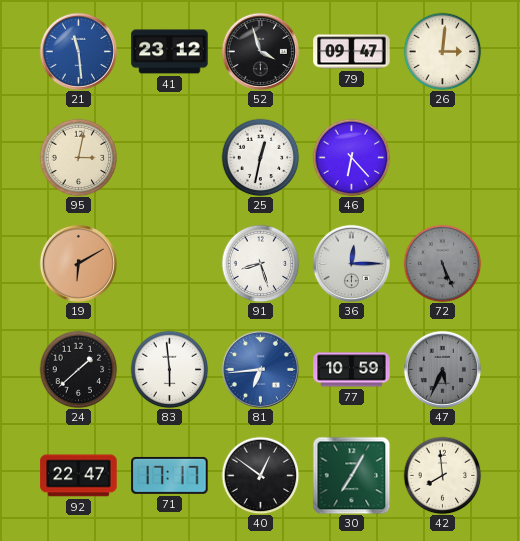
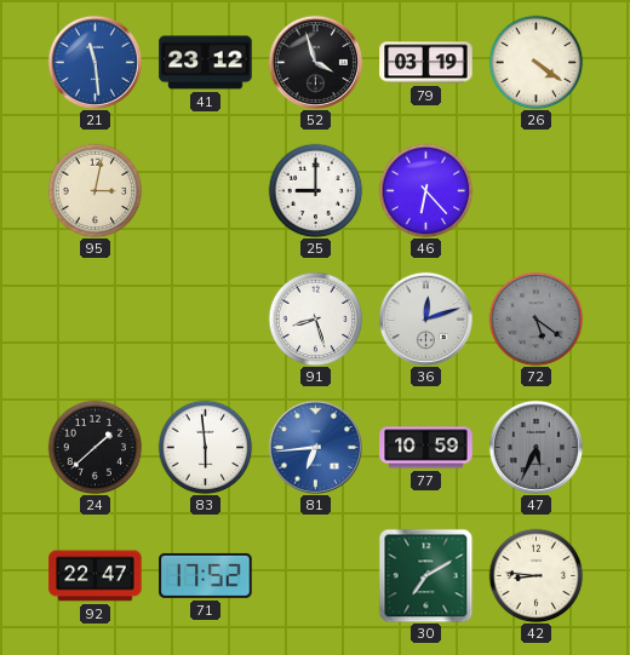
79: 09:47 -> 03:19
26: 3:01 -> 4:21
25: 12:32 -> 9:00
19: 6:10 -> none
36: 12:15 -> 12:12
72: 5:26 -> 5:21
71: 17:17 -> 17:52
40: 12:51 -> none
30: 7:05 -> 7:10
42: 7:59 -> 8:46
